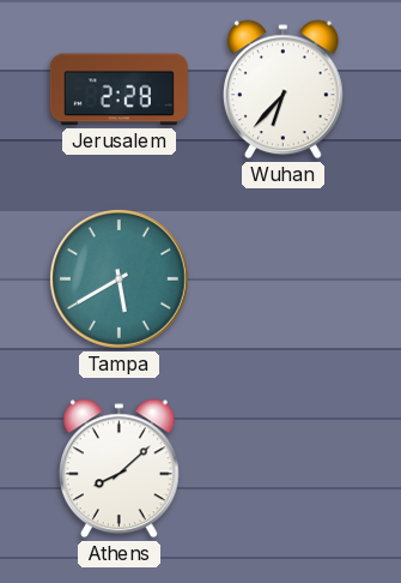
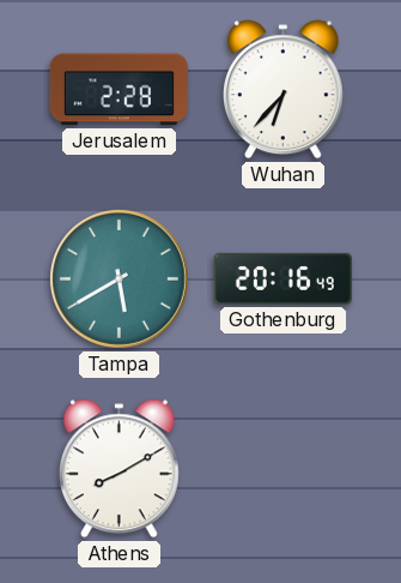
Gothenburg: none -> 20:16
Athens: 8:08 -> 8:10
